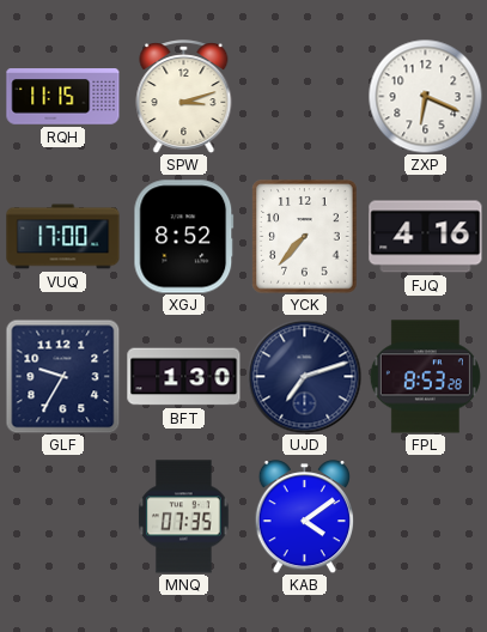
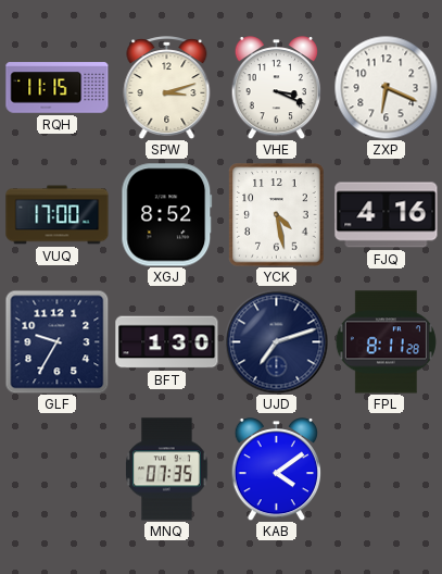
VHE: none -> 3:19
YCK: 7:37 -> 4:28
FPL: 8:53 -> 8:11
